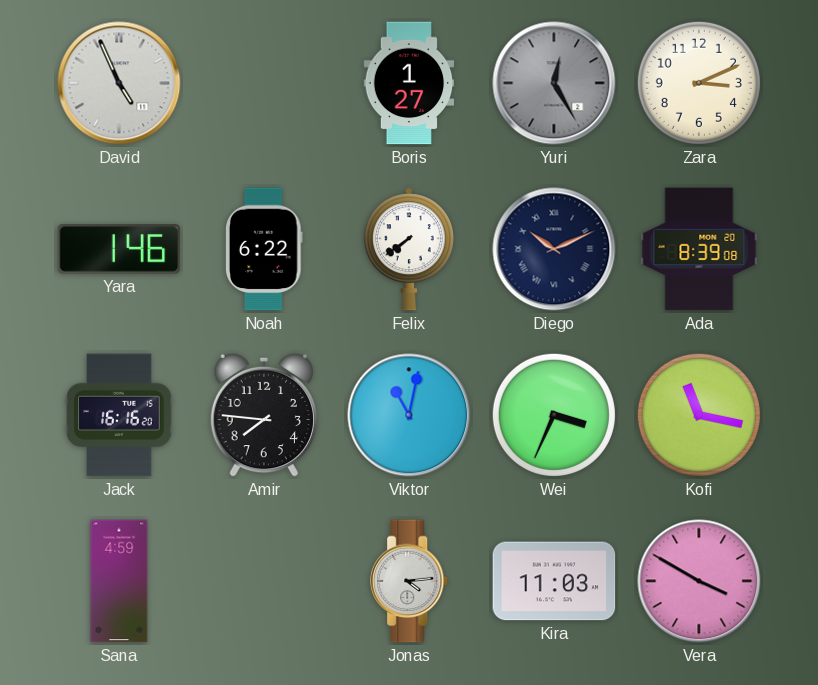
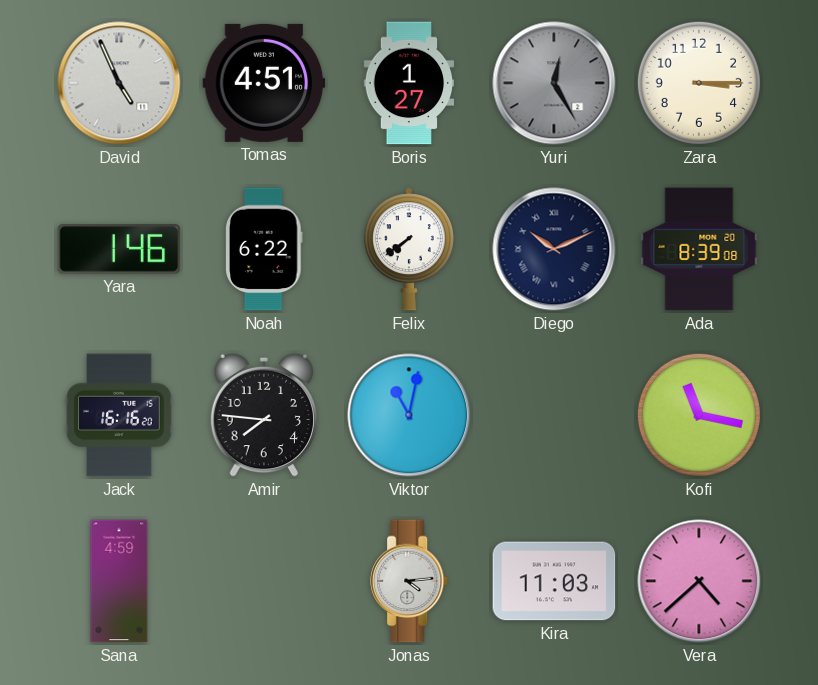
Tomas: none -> 4:51
Zara: 3:11 -> 3:15
Wei: 3:34 -> none
Vera: 3:50 -> 4:38
